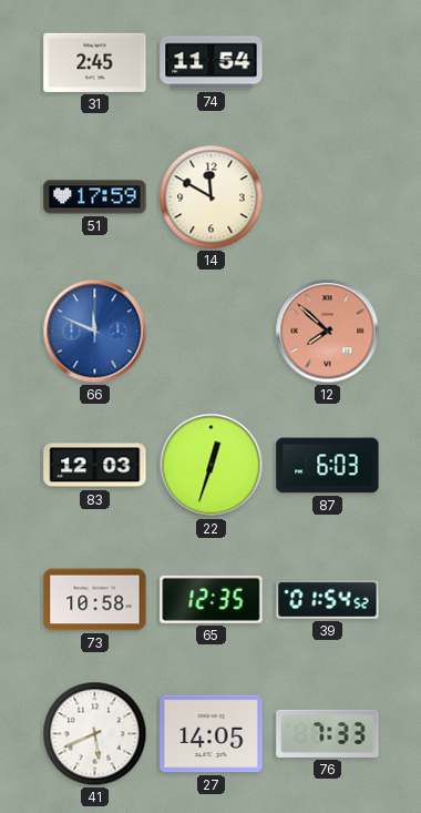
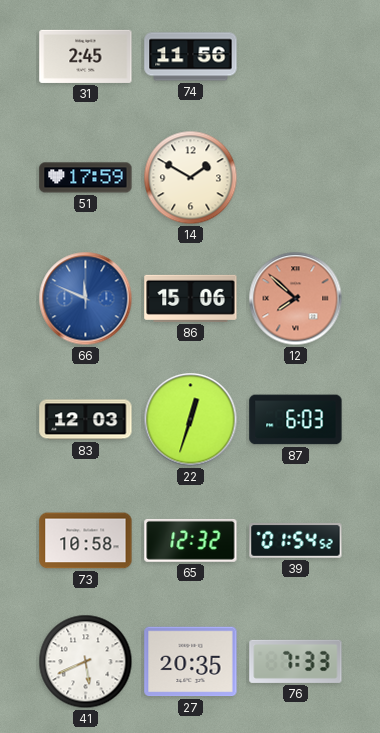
74: 11:54 -> 11:56
14: 11:50 -> 1:50
86: none -> 15:06
65: 12:35 -> 12:32
27: 14:05 -> 20:35
